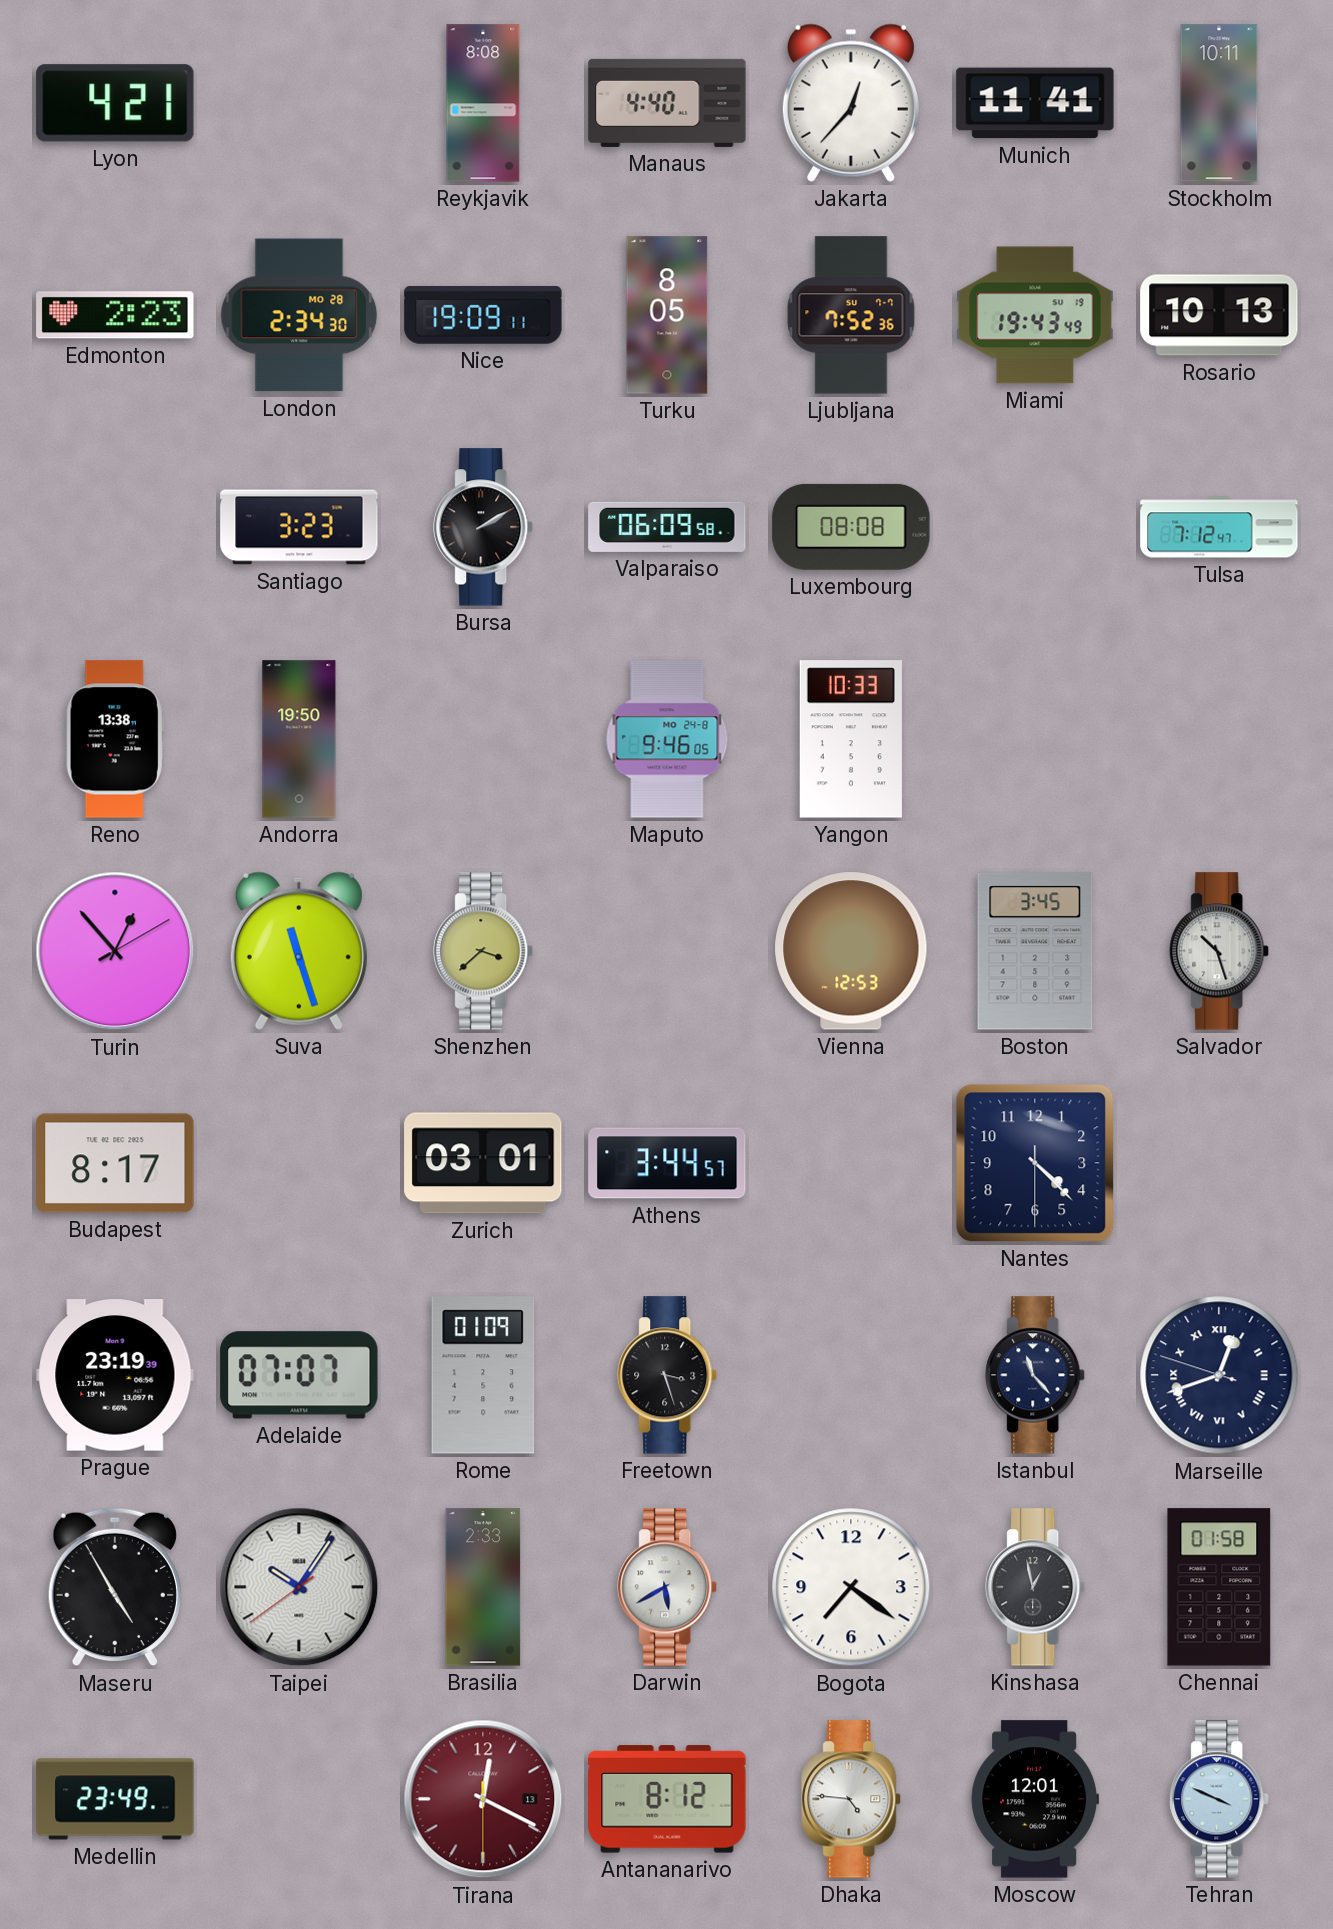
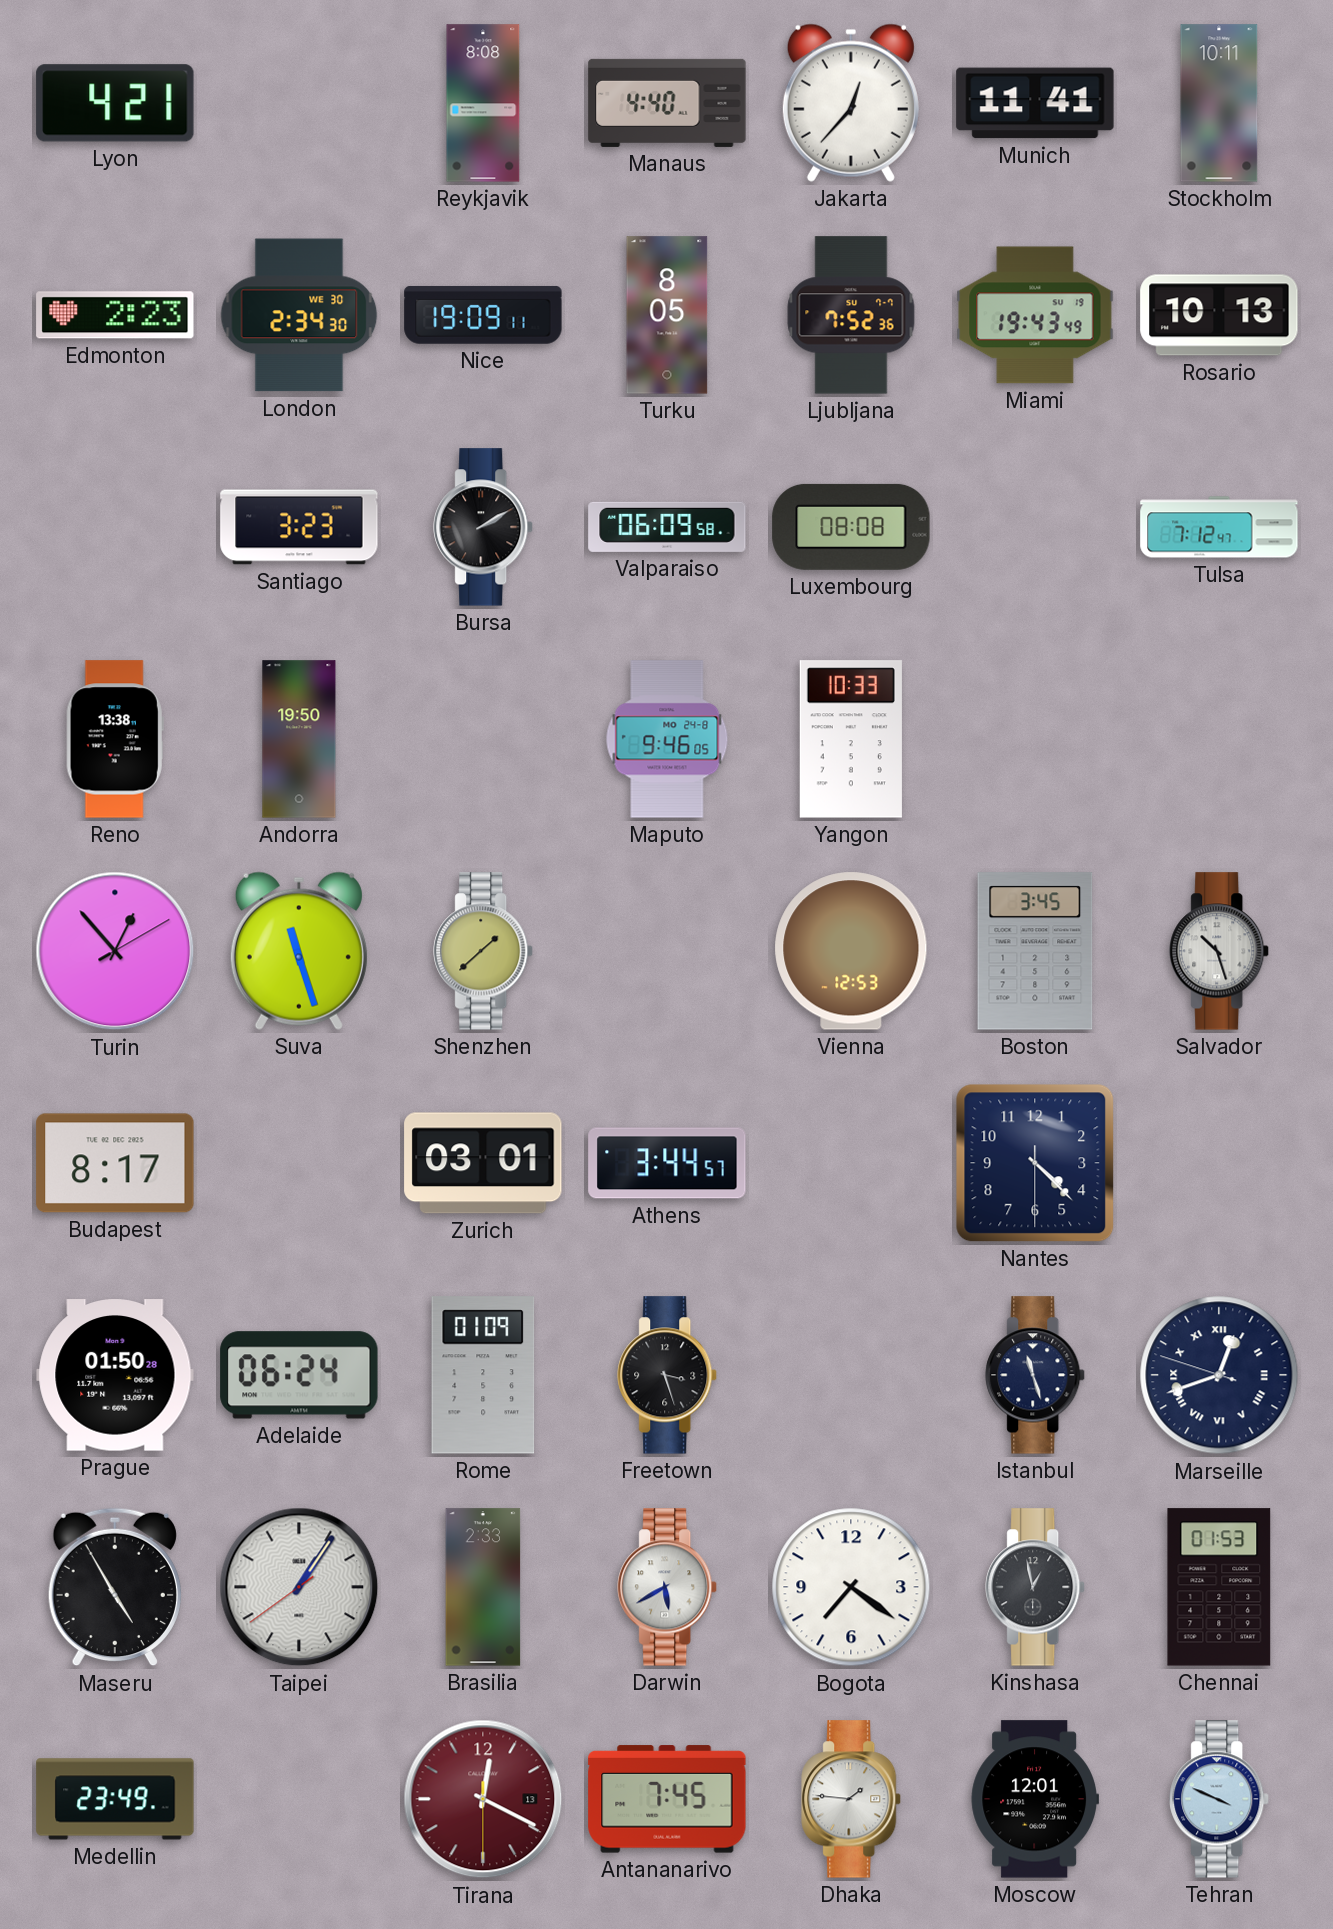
London date: MO 28 -> WE 30
Shenzhen: 3:38 -> 1:38
Prague: 23:19 -> 01:50
Adelaide: 07:07 -> 06:24
Istanbul: 11:23 -> 11:27
Taipei: 10:05 -> 1:05
Chennai: 01:58 -> 01:53
Antananarivo: 8:12 -> 7:45
Dhaka: 4:46 -> 1:46
